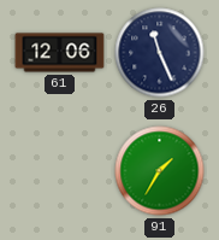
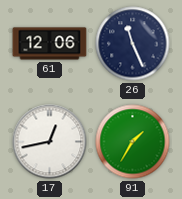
17: none -> 12:43
